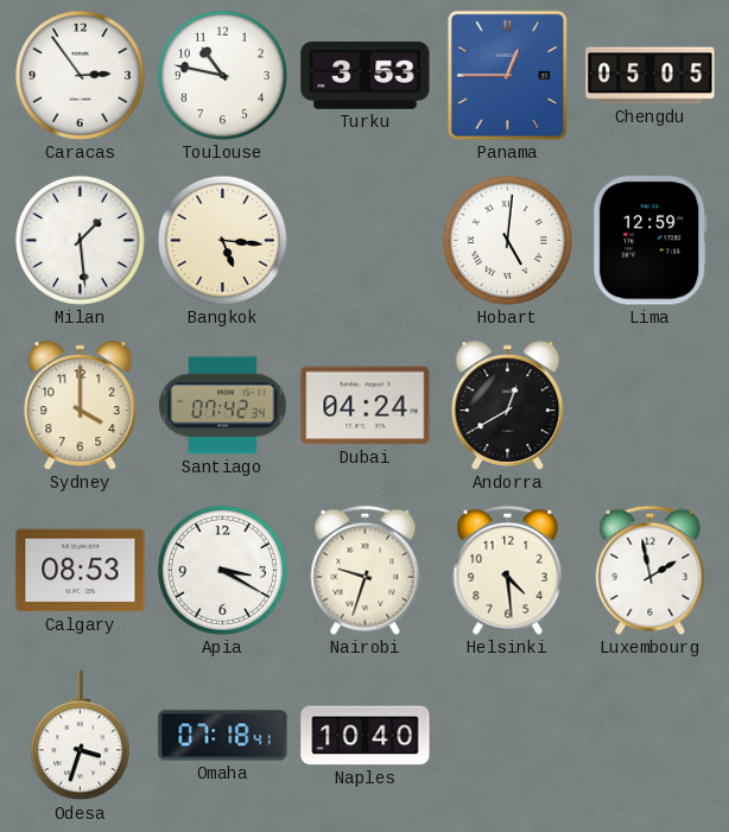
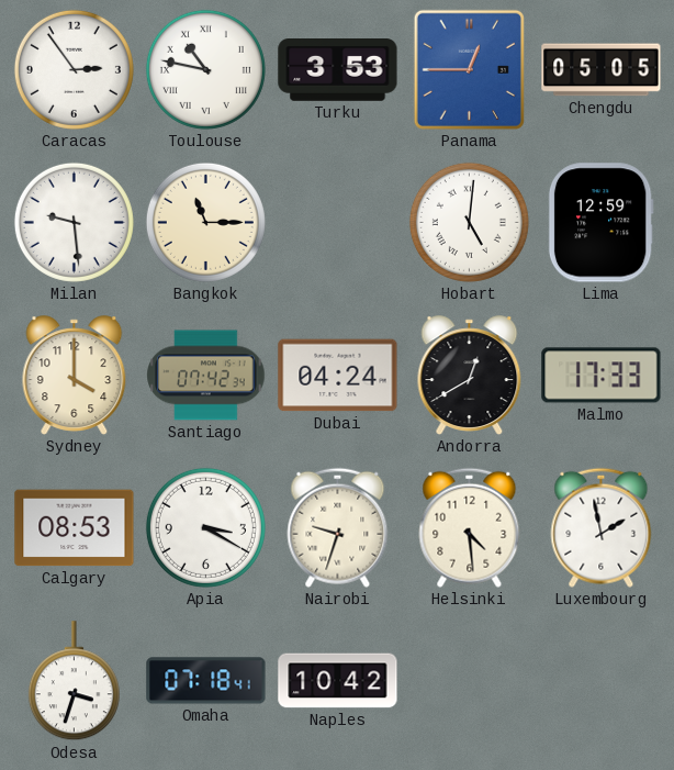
Toulouse numerals: Arabic -> Roman
Milan: 1:29 -> 9:29
Bangkok: 5:16 -> 11:15
Malmo: none -> 17:33
Naples: 10:40 -> 10:42
